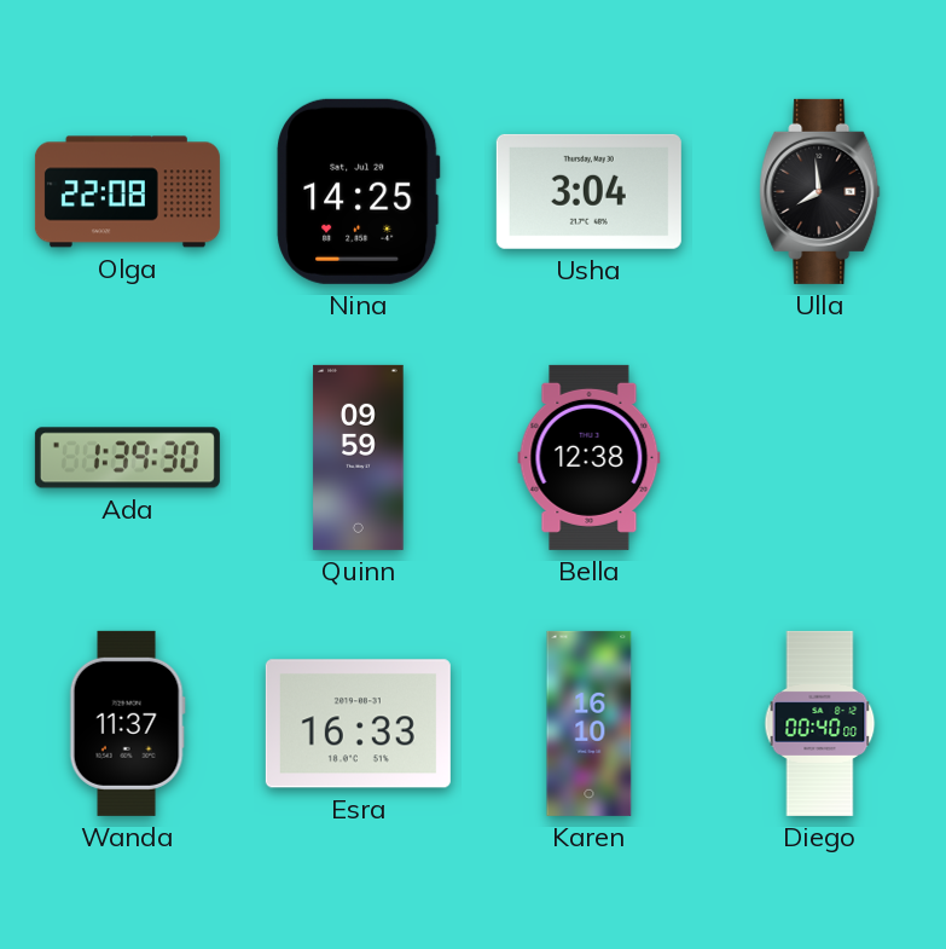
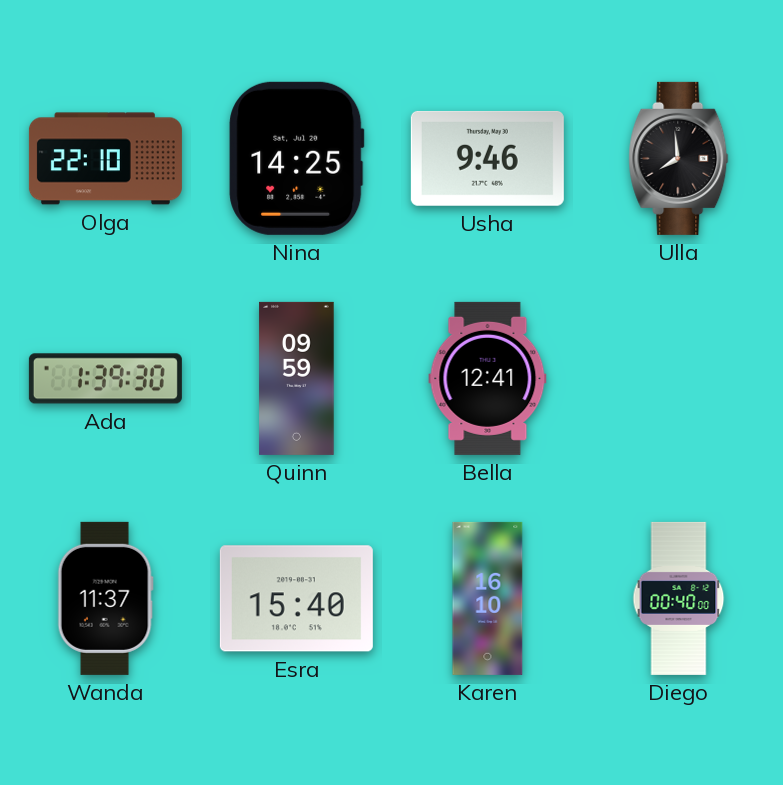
Olga: 22:08 -> 22:10
Usha: 3:04 -> 9:46
Bella: 12:38 -> 12:41
Esra: 16:33 -> 15:40
